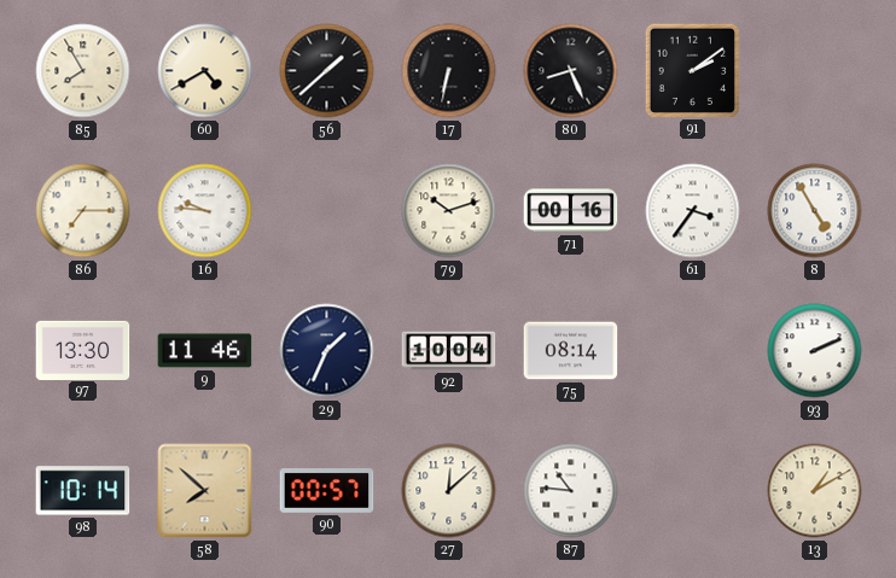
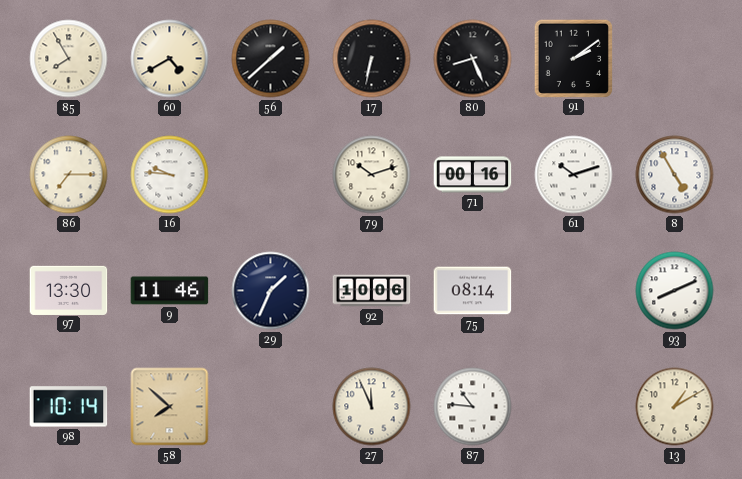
61: 3:36 -> 10:12
92: 10:04 -> 10:06
93: 2:11 -> 8:11
90: 00:57 -> none
27: 12:08 -> 11:56
